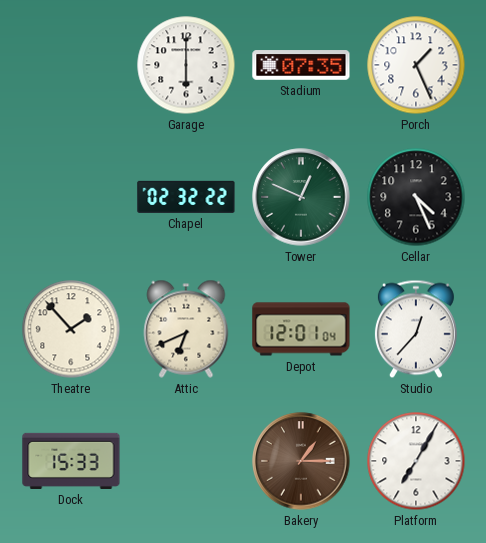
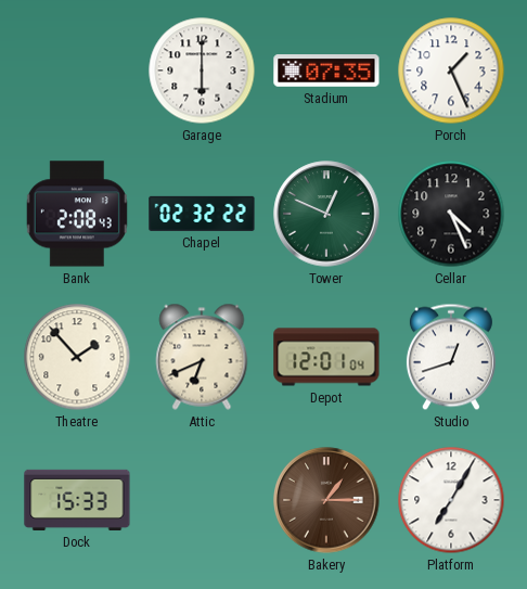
Bank: none -> 2:08
Studio: 12:37 -> 12:42
